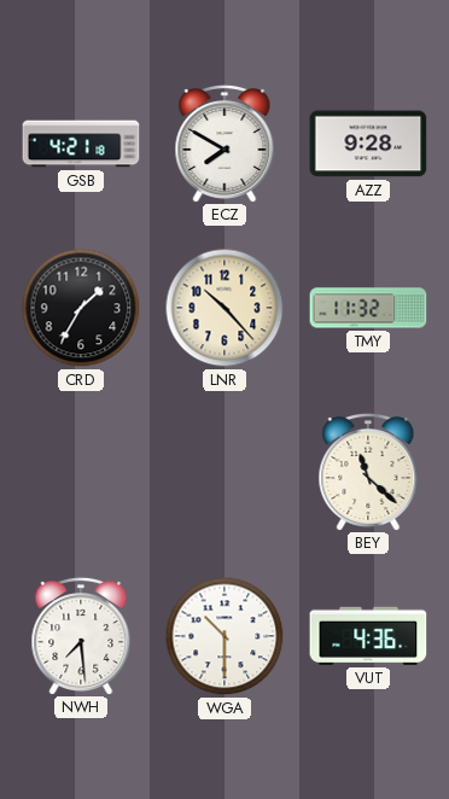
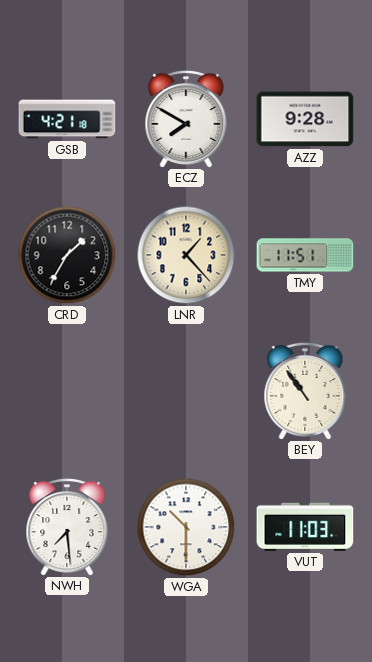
LNR: 10:23 -> 1:23
TMY: 11:32 -> 11:51
BEY: 11:22 -> 10:54
VUT: 4:36 -> 11:03
